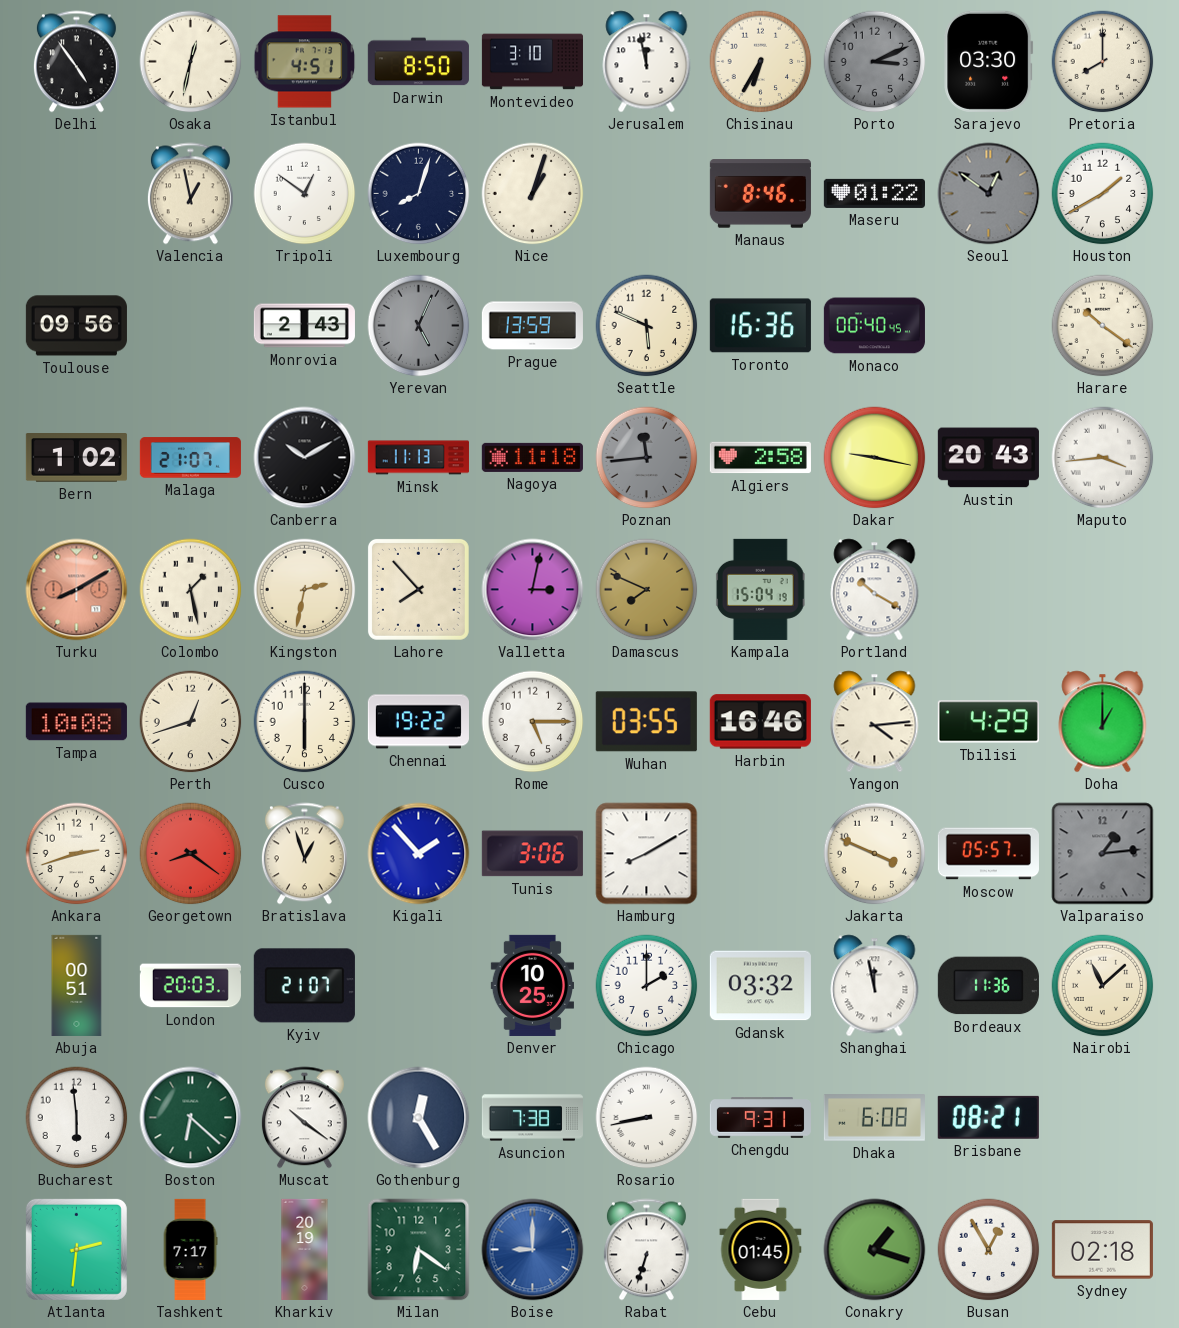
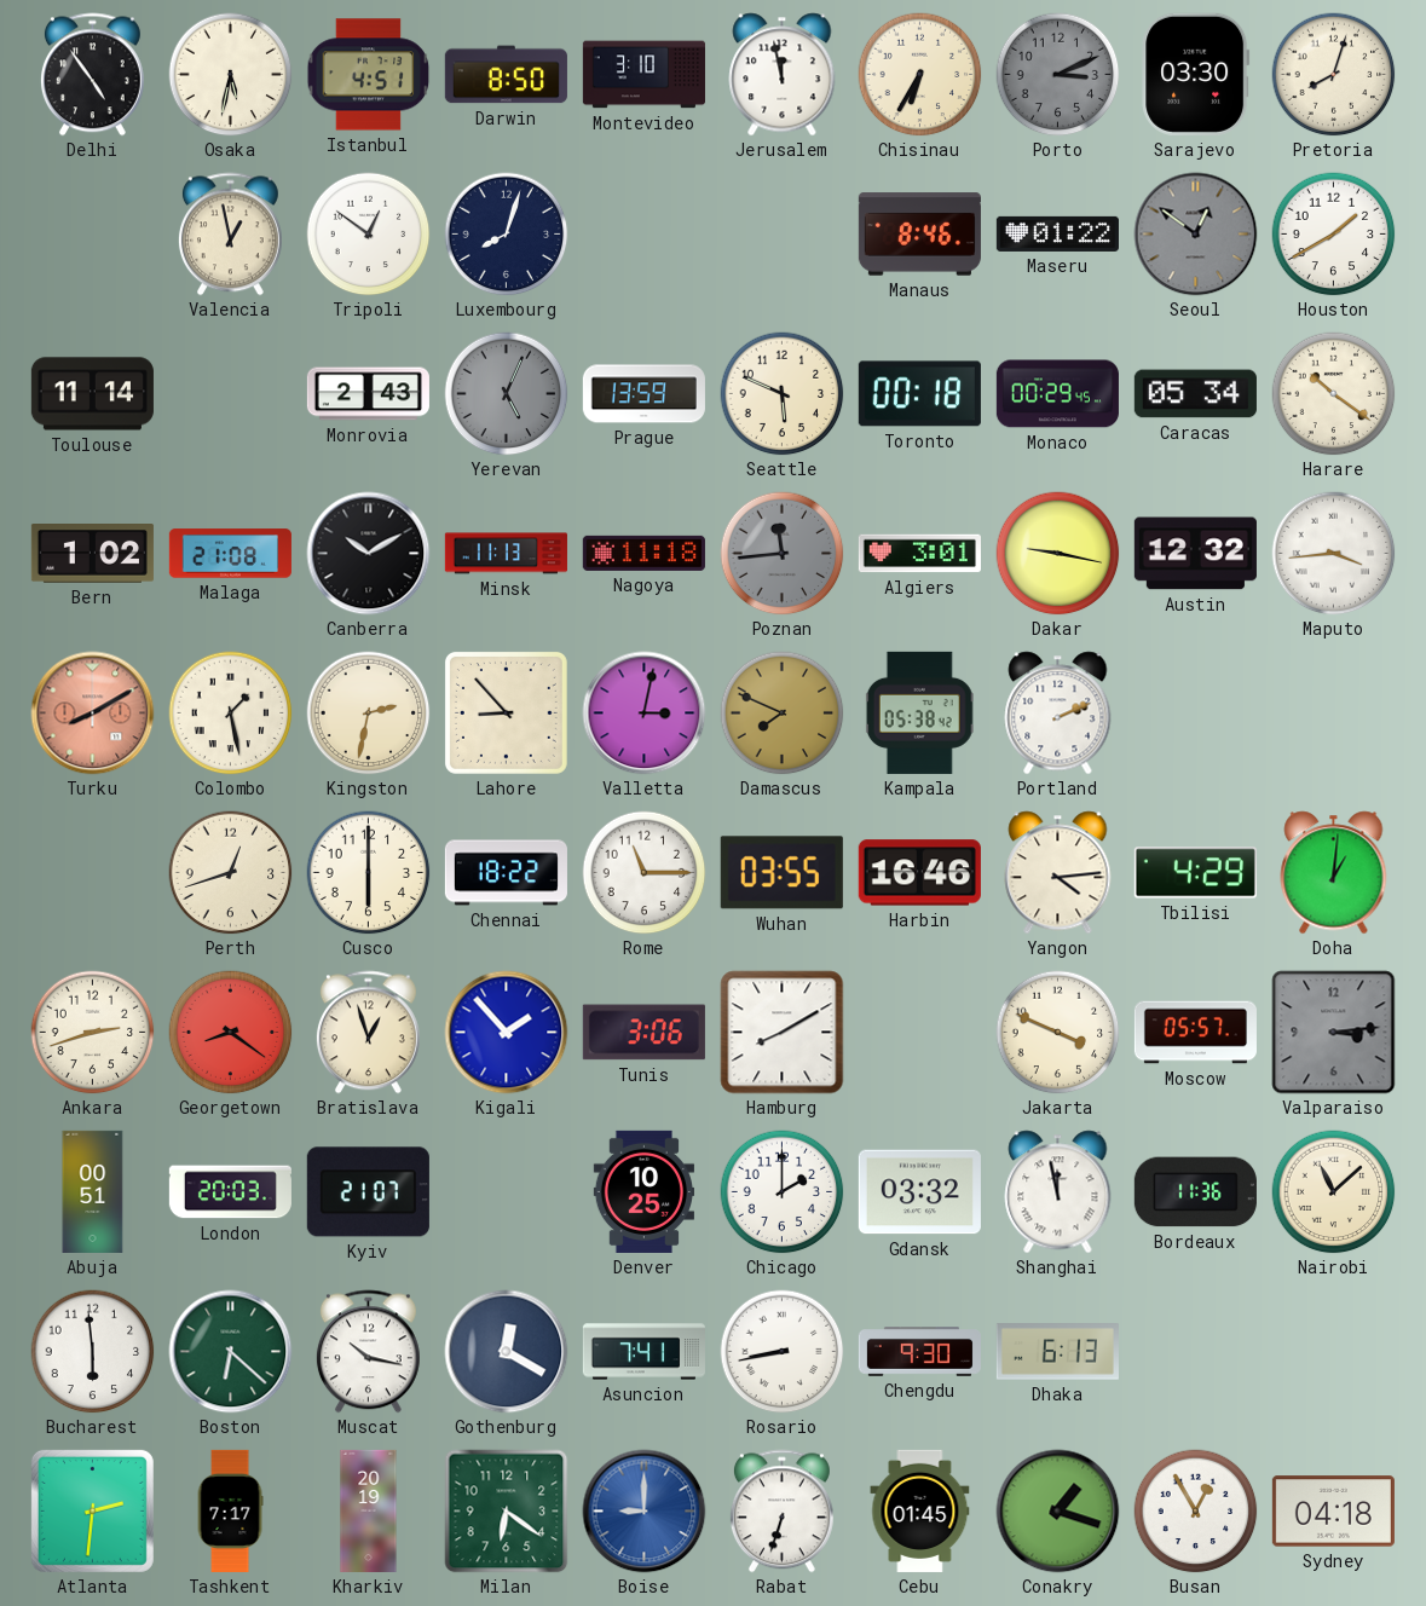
Osaka: 12:32 -> 5:32
Pretoria: 8:00 -> 8:03
Nice: 1:03 -> none
Toulouse: 09:56 -> 11:14
Toronto: 16:36 -> 00:18
Monaco: 00:40 -> 00:29
Caracas: none -> 05:34
Malaga: 21:07 -> 21:08
Algiers: 2:58 -> 3:01
Austin: 20:43 -> 12:32
Lahore: 7:53 -> 8:53
Kampala: 15:04 -> 05:38
Portland: 10:20 -> 2:11
Tampa: 10:08 -> none
Chennai: 19:22 -> 18:22
Rome: 5:15 -> 11:15
Doha: 1:00 -> 1:01
Valparaiso: 1:14 -> 3:14
Muscat: 10:21 -> 10:17
Gothenburg: 12:25 -> 12:20
Asuncion: 7:38 -> 7:41
Chengdu: 9:31 -> 9:30
Dhaka: 6:08 -> 6:13
Brisbane: 08:21 -> none
Sydney: 02:18 -> 04:18
